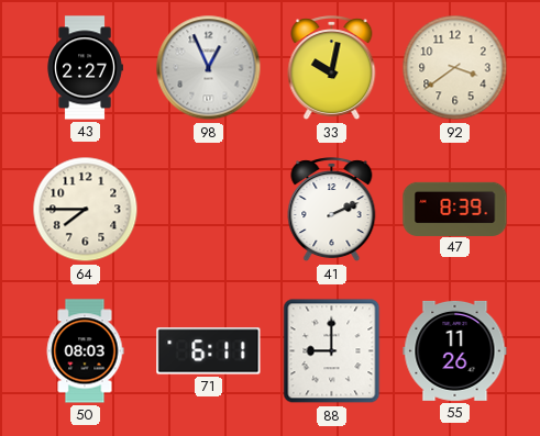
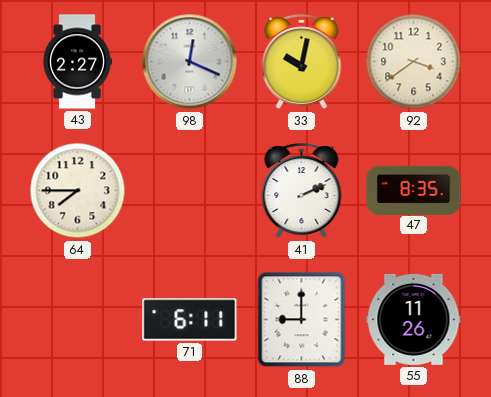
98: 12:56 -> 12:19
47: 8:39 -> 8:35
50: 08:03 -> none
